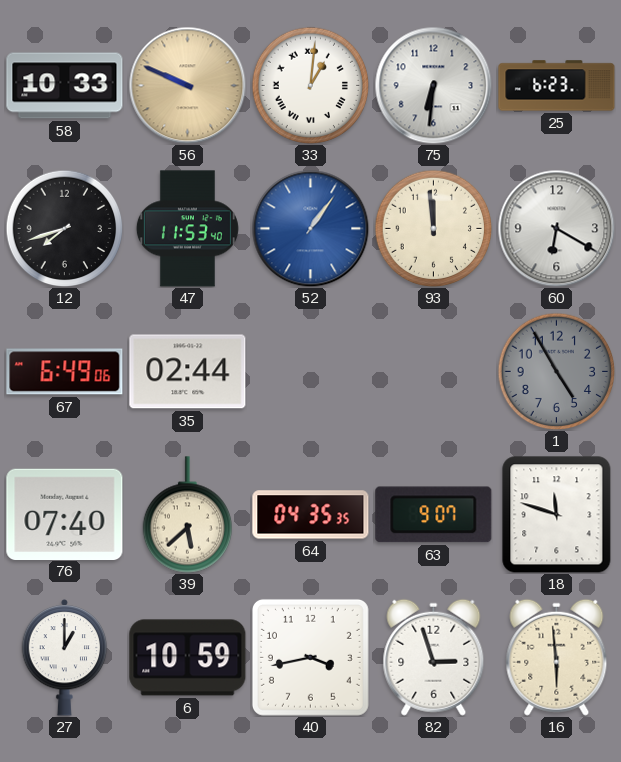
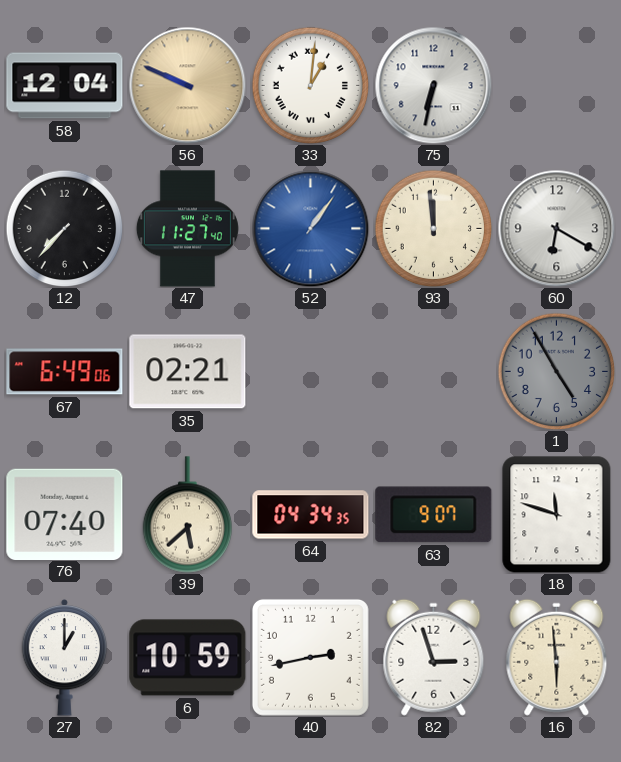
58: 10:33 -> 12:04
75: 6:31 -> 6:32
25: 6:23 -> none
12: 7:42 -> 7:37
47: 11:53 -> 11:27
35: 02:44 -> 02:21
64: 04:35 -> 04:34
40: 3:43 -> 2:43
